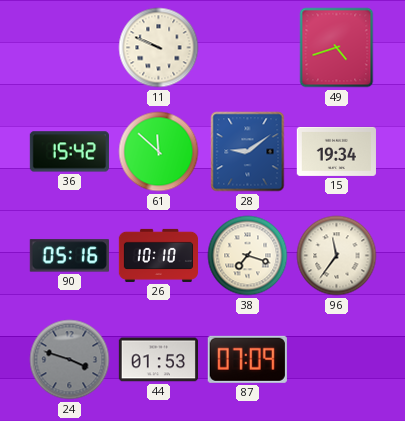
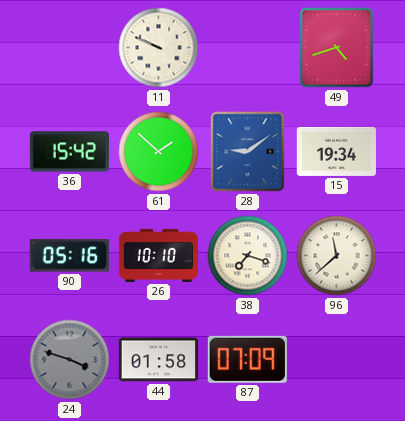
61: 11:52 -> 1:52
96: 11:36 -> 11:38
44: 01:53 -> 01:58
